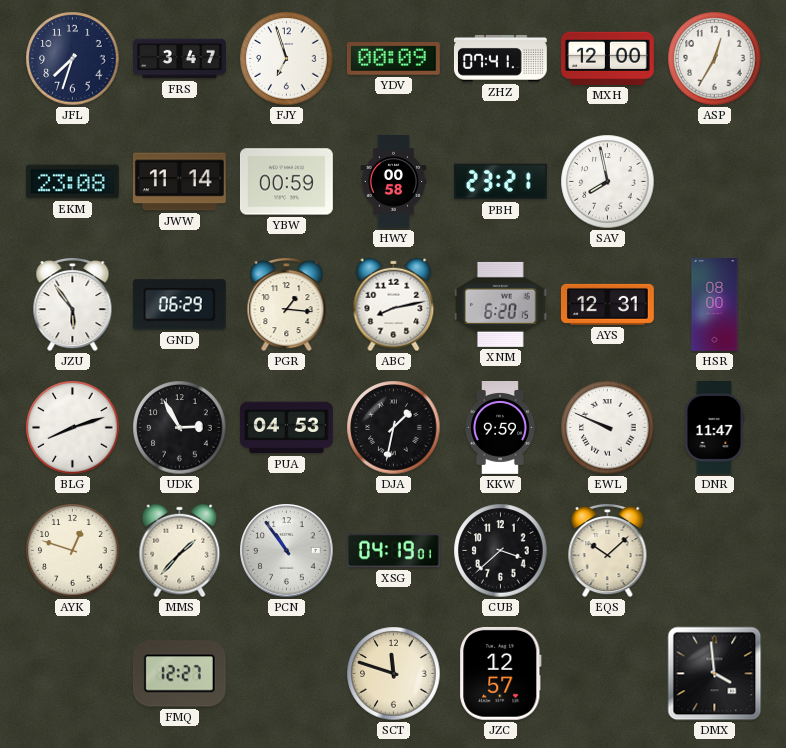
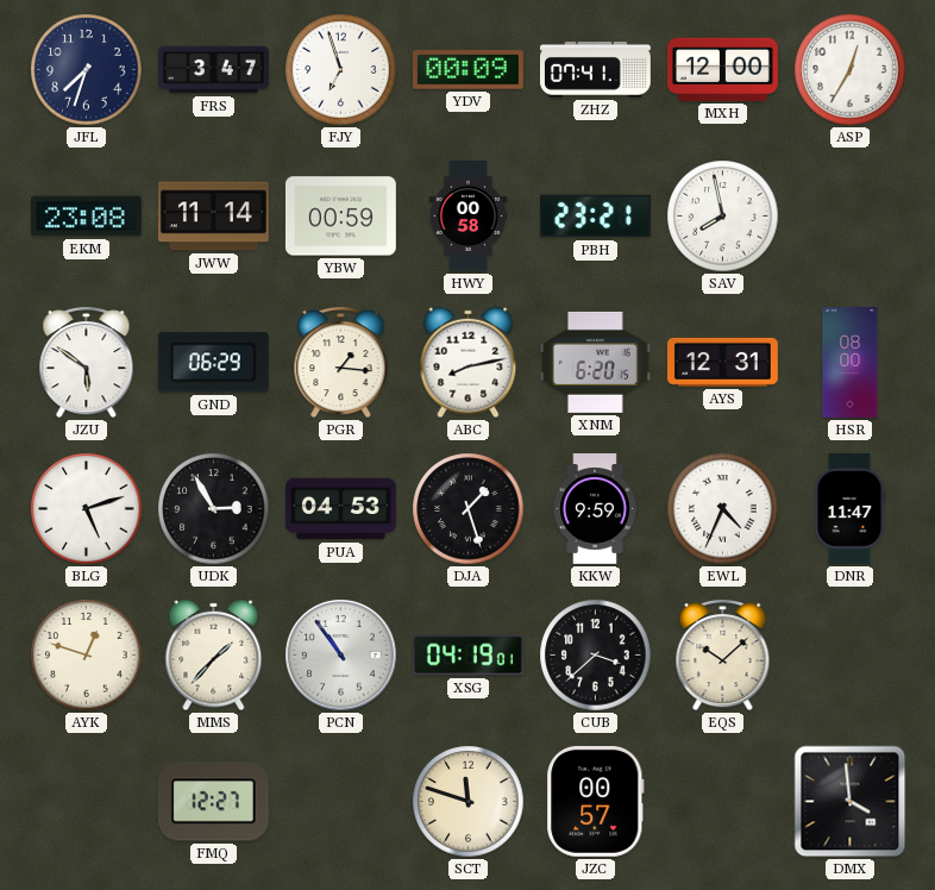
JZU: 5:54 -> 5:51
BLG: 8:12 -> 5:12
DJA: 1:32 -> 1:27
EWL: 9:49 -> 4:34
JZC: 12:57 -> 00:57
